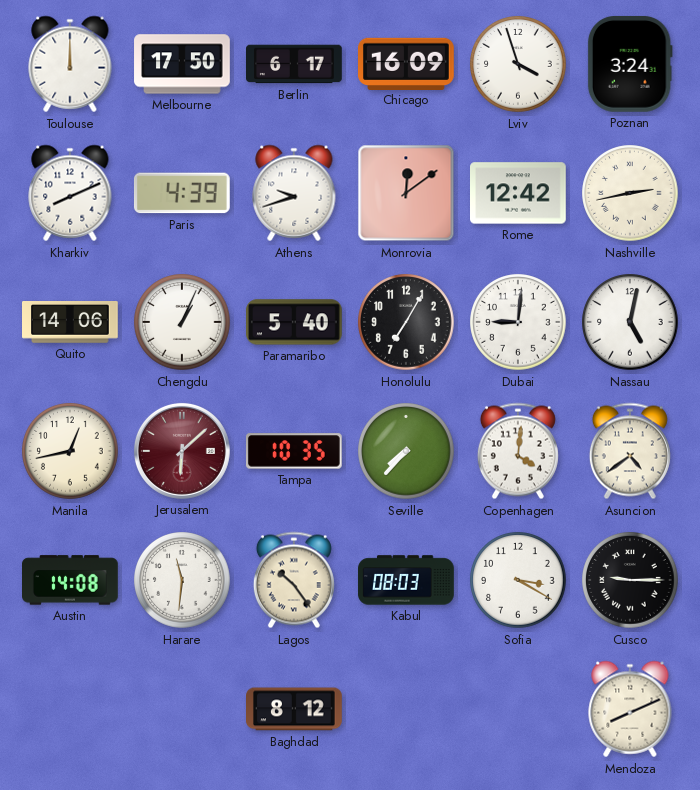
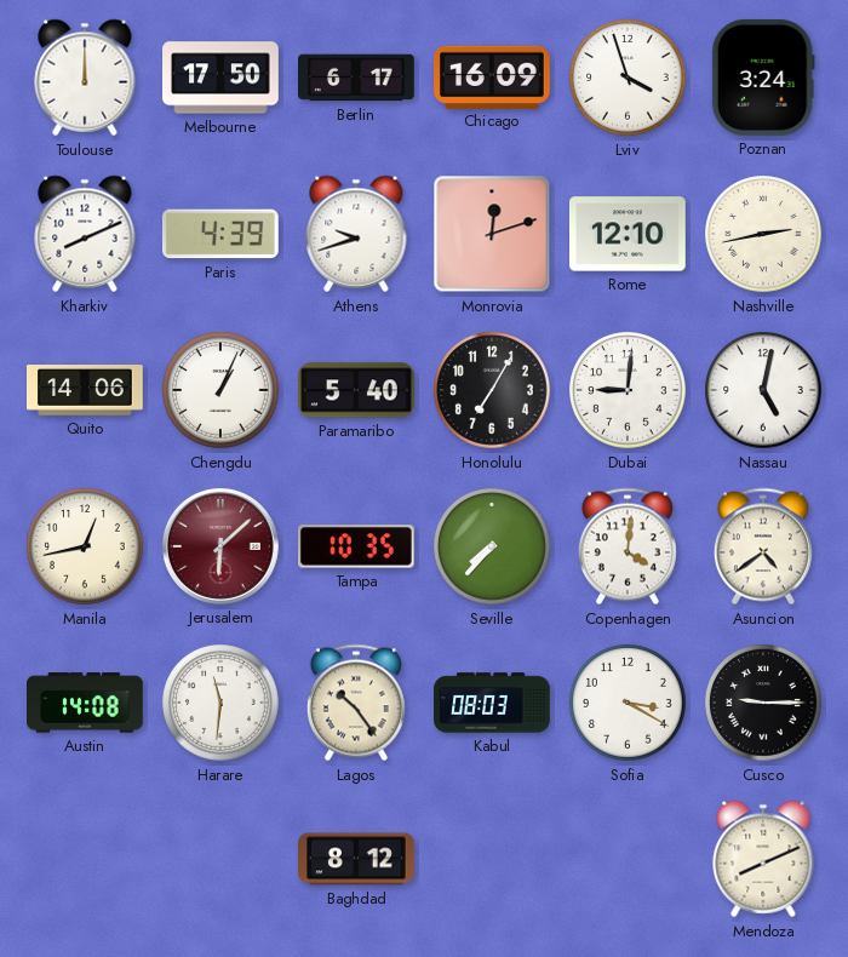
Monrovia: 12:09 -> 12:12
Rome: 12:42 -> 12:10
